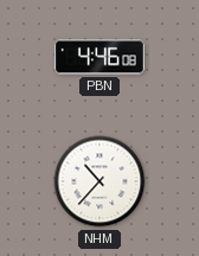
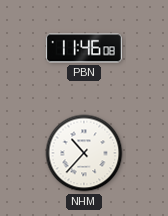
PBN: 4:46 -> 11:46
